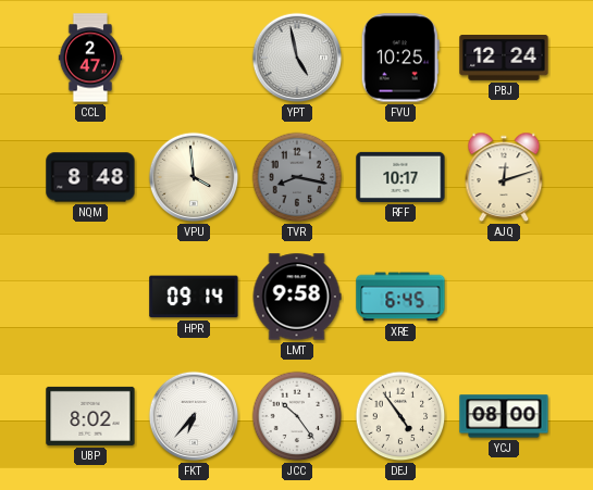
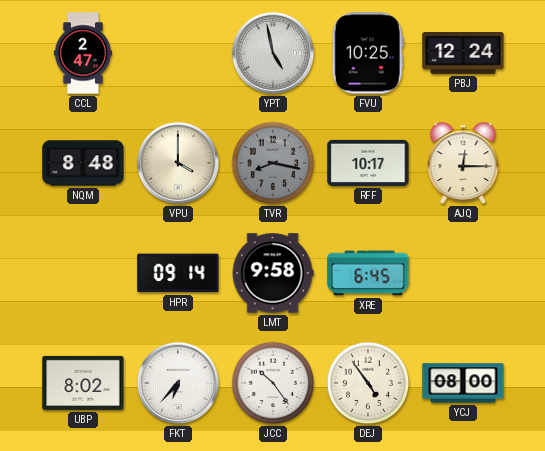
VPU: 3:59 -> 4:00
AJQ: 12:12 -> 12:15
